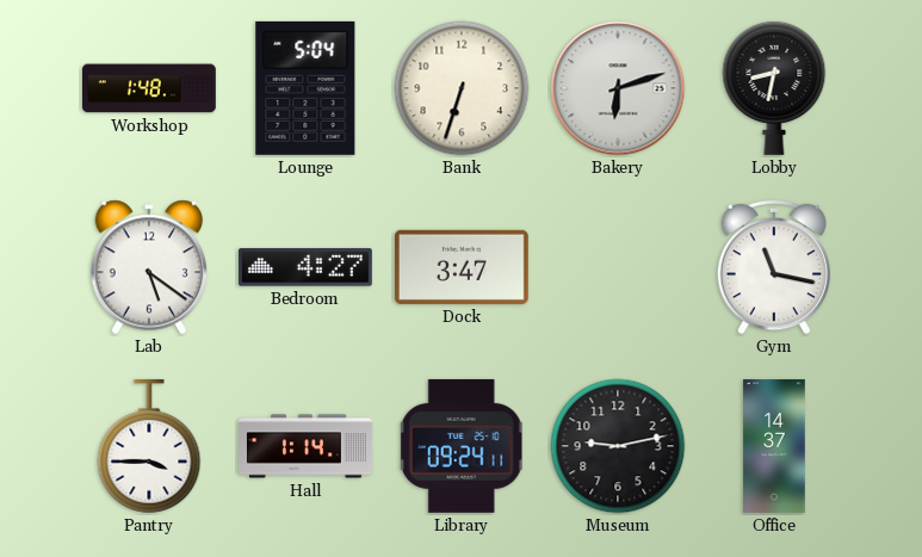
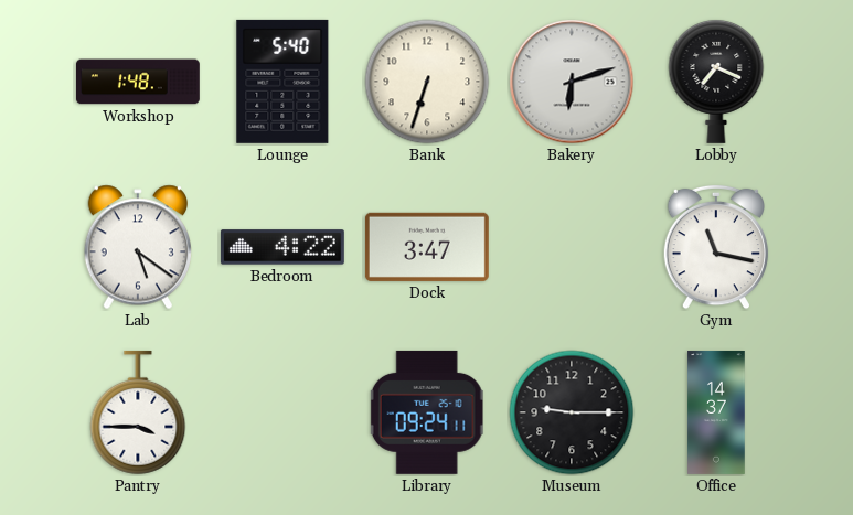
Lounge: 5:04 -> 5:40
Lobby: 8:32 -> 7:19
Bedroom: 4:27 -> 4:22
Hall: 1:14 -> none
Museum: 9:13 -> 9:15
